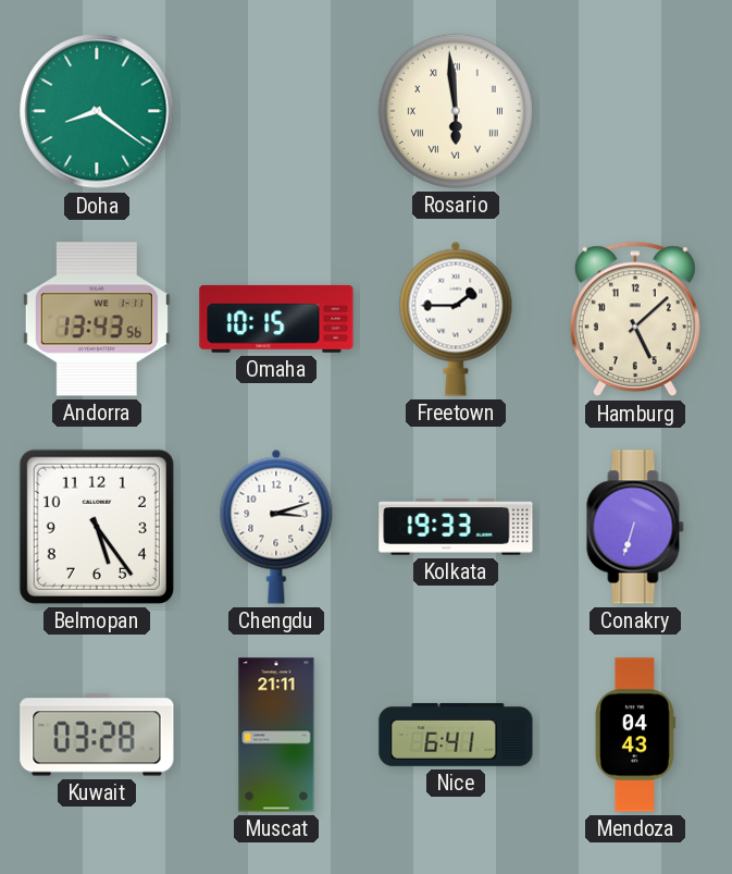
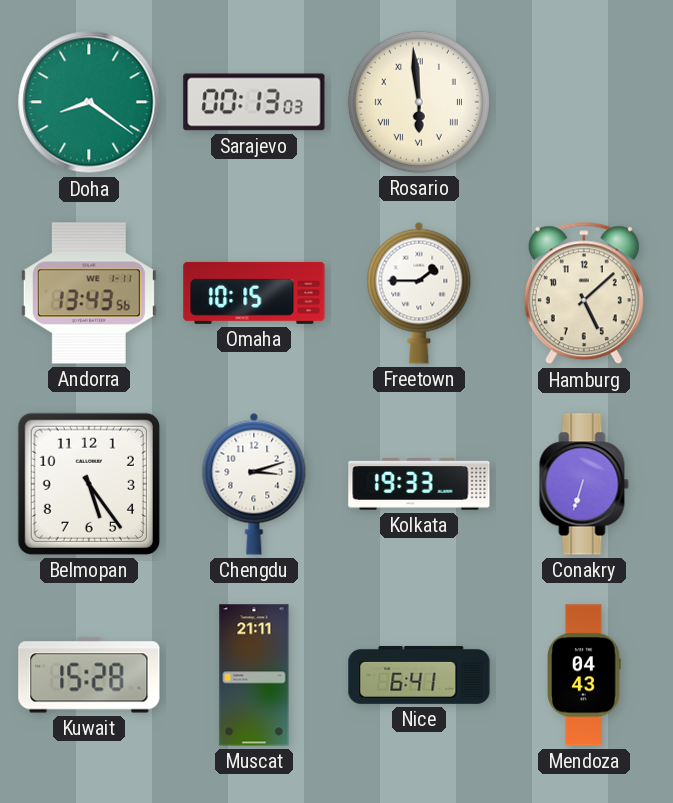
Sarajevo: none -> 00:13
Kuwait: 03:28 -> 15:28
